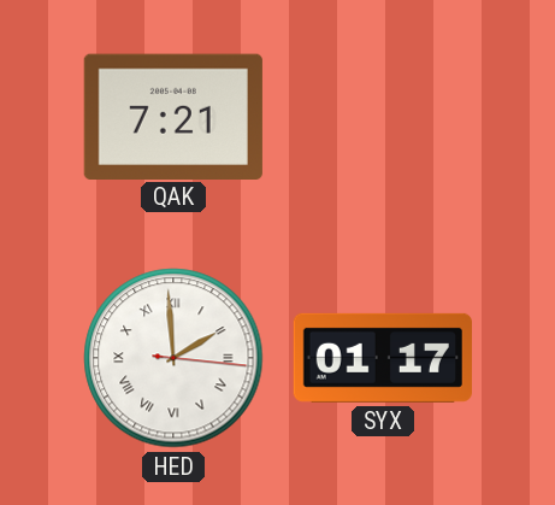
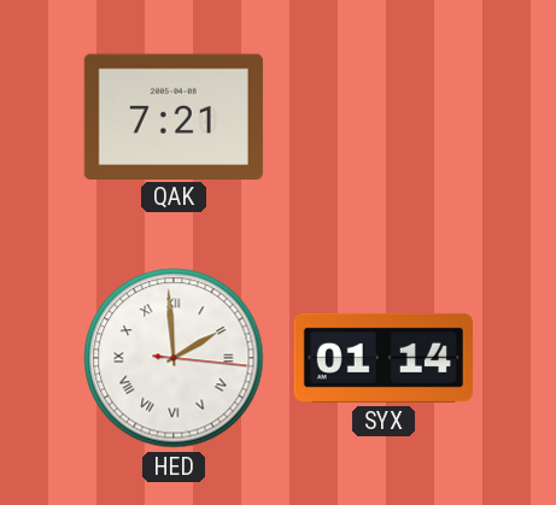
SYX: 01:17 -> 01:14
